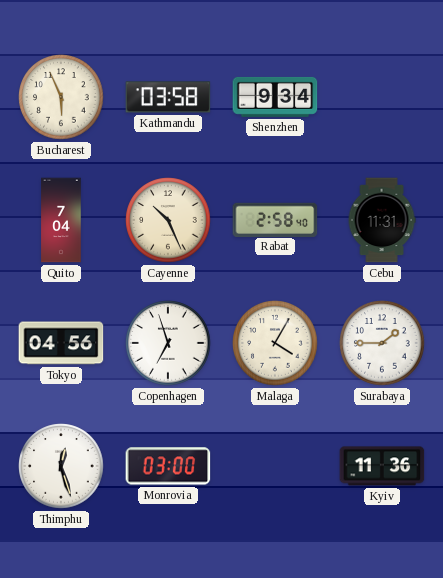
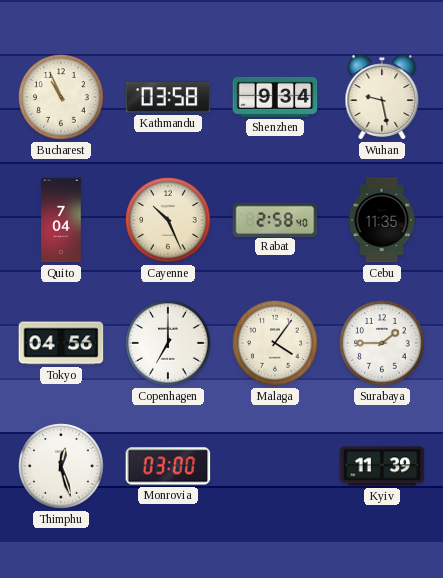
Bucharest: 5:56 -> 10:56
Wuhan: none -> 9:28
Cebu: 11:31 -> 11:35
Copenhagen: 6:57 -> 7:00
Malaga: 4:05 -> 4:06
Kyiv: 11:36 -> 11:39
